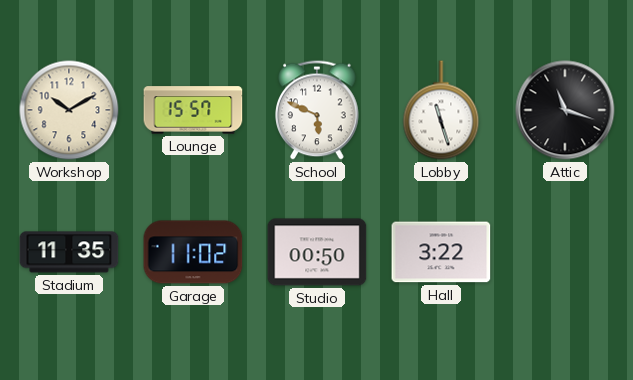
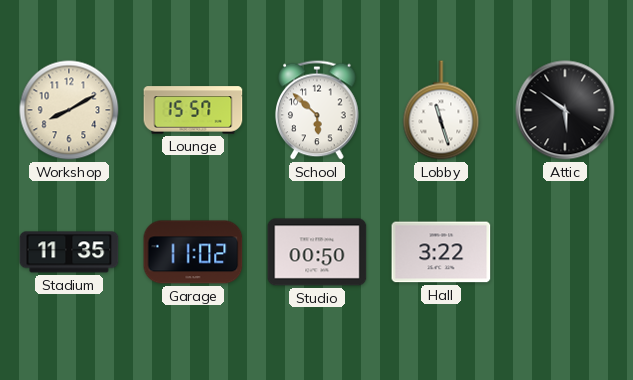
Workshop: 10:10 -> 8:10
School: 5:49 -> 5:52
Attic: 11:18 -> 5:51
